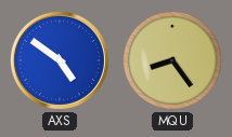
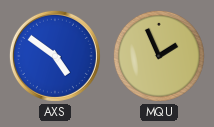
MQU: 8:24 -> 1:56
